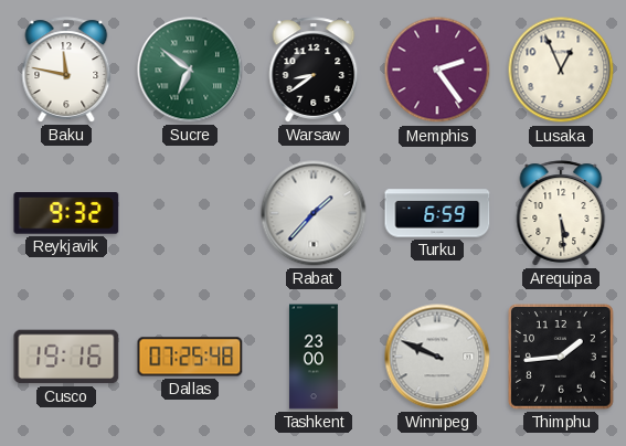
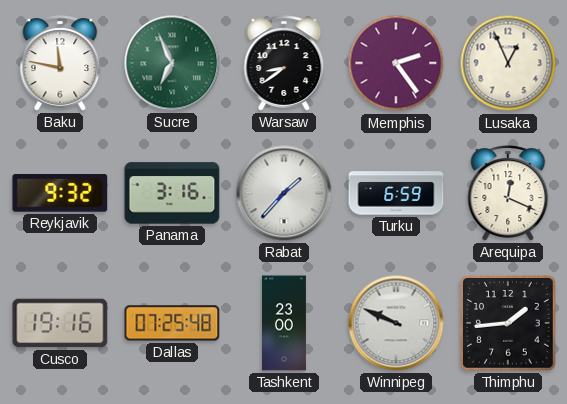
Sucre: 6:51 -> 6:56
Panama: none -> 3:16
Arequipa: 5:29 -> 12:19
